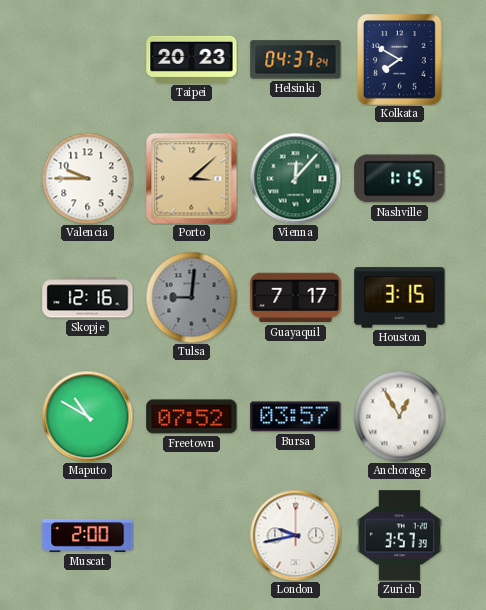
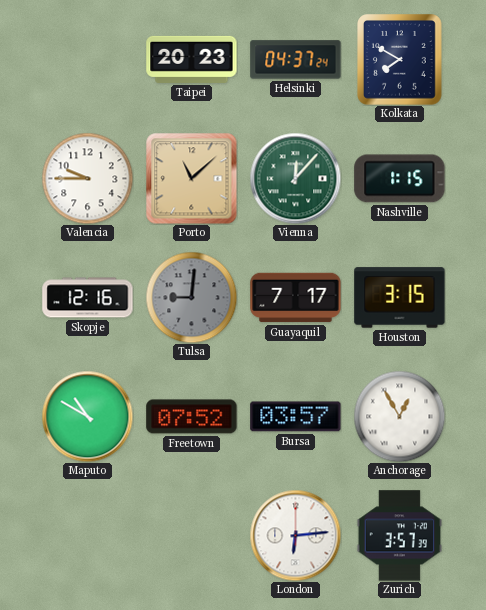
Porto: 3:08 -> 11:08
Muscat: 2:00 -> none
London: 9:43 -> 6:14
